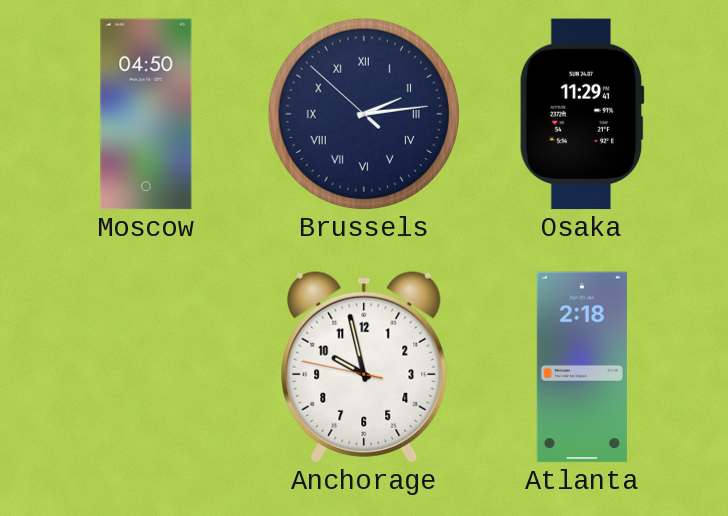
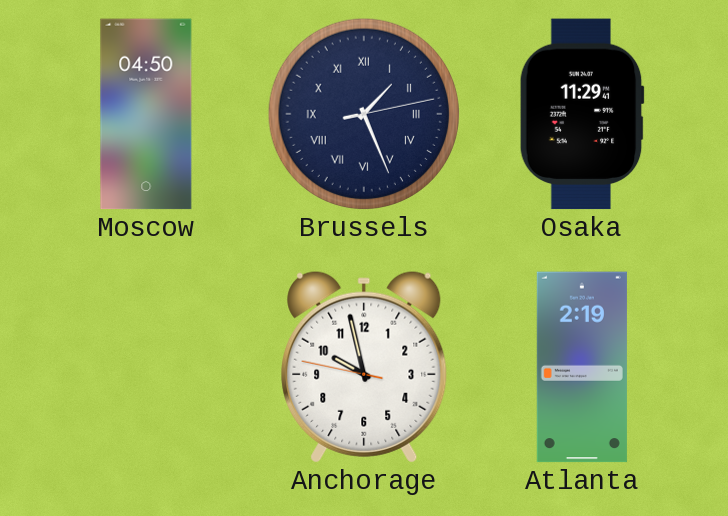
Brussels: 2:13 -> 1:26
Atlanta: 2:18 -> 2:19
